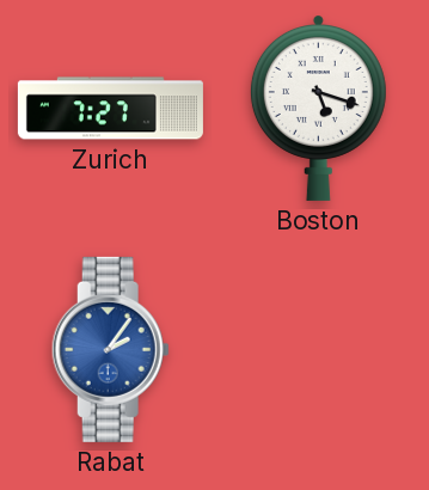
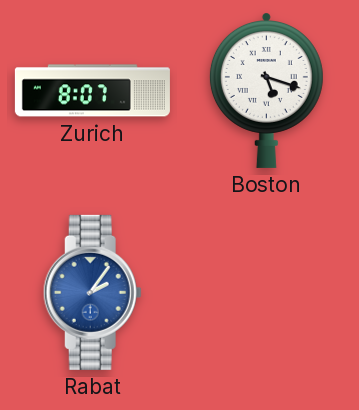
Zurich: 7:27 -> 8:07
